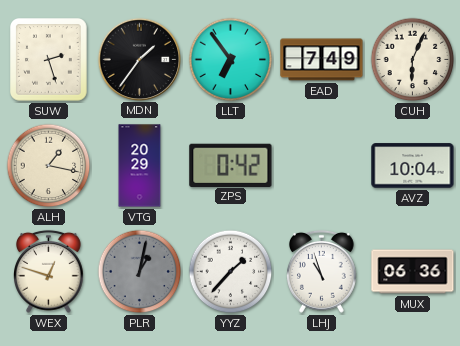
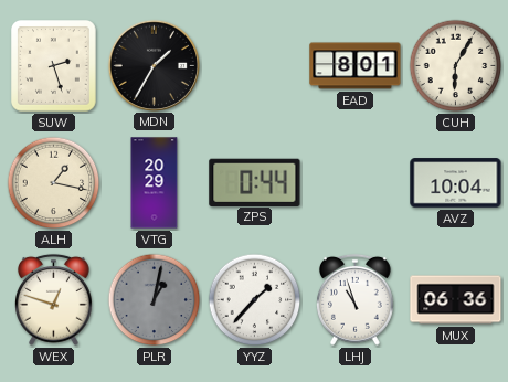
MDN: 1:36 -> 1:35
LLT: 6:54 -> none
EAD: 7:49 -> 8:01
CUH: 6:04 -> 6:05
ZPS: 0:42 -> 0:44
